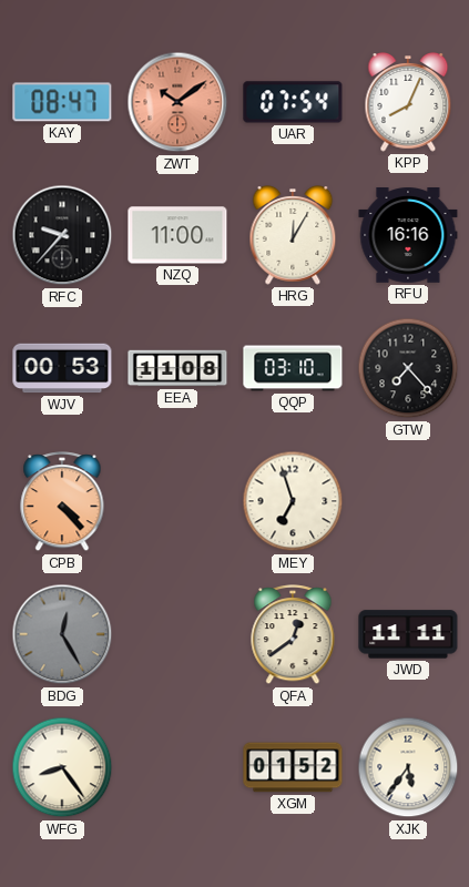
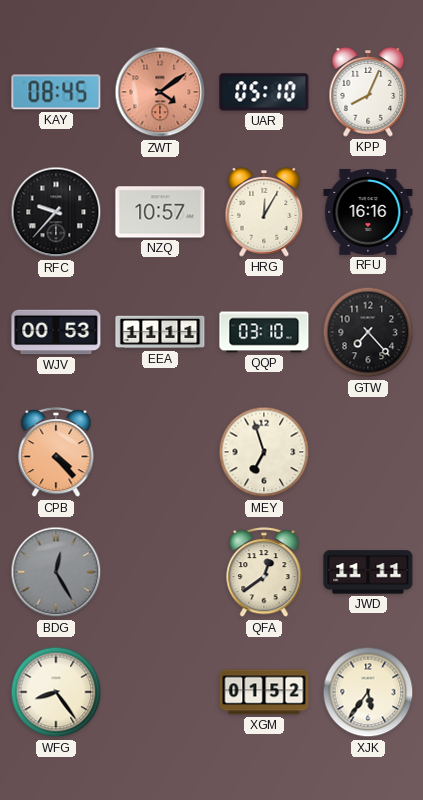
KAY: 08:47 -> 08:45
ZWT: 10:09 -> 4:09
UAR: 07:54 -> 05:10
NZQ: 11:00 -> 10:57
EEA: 11:08 -> 11:11
